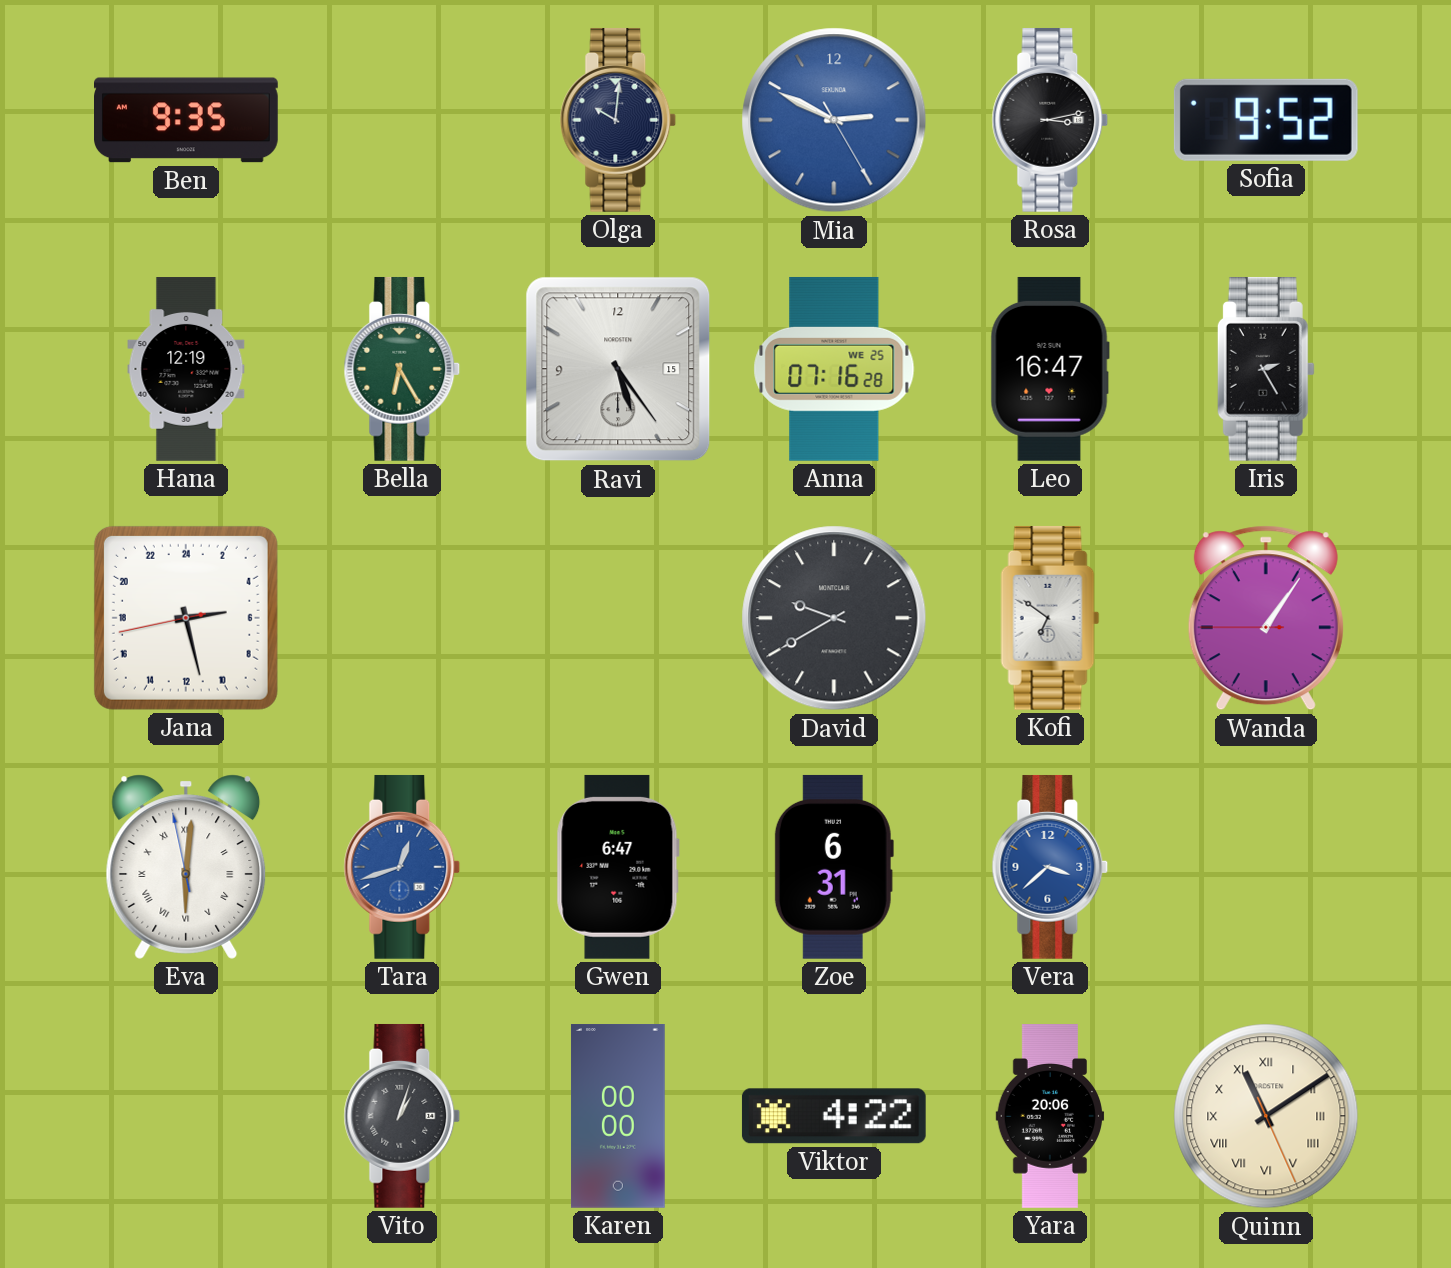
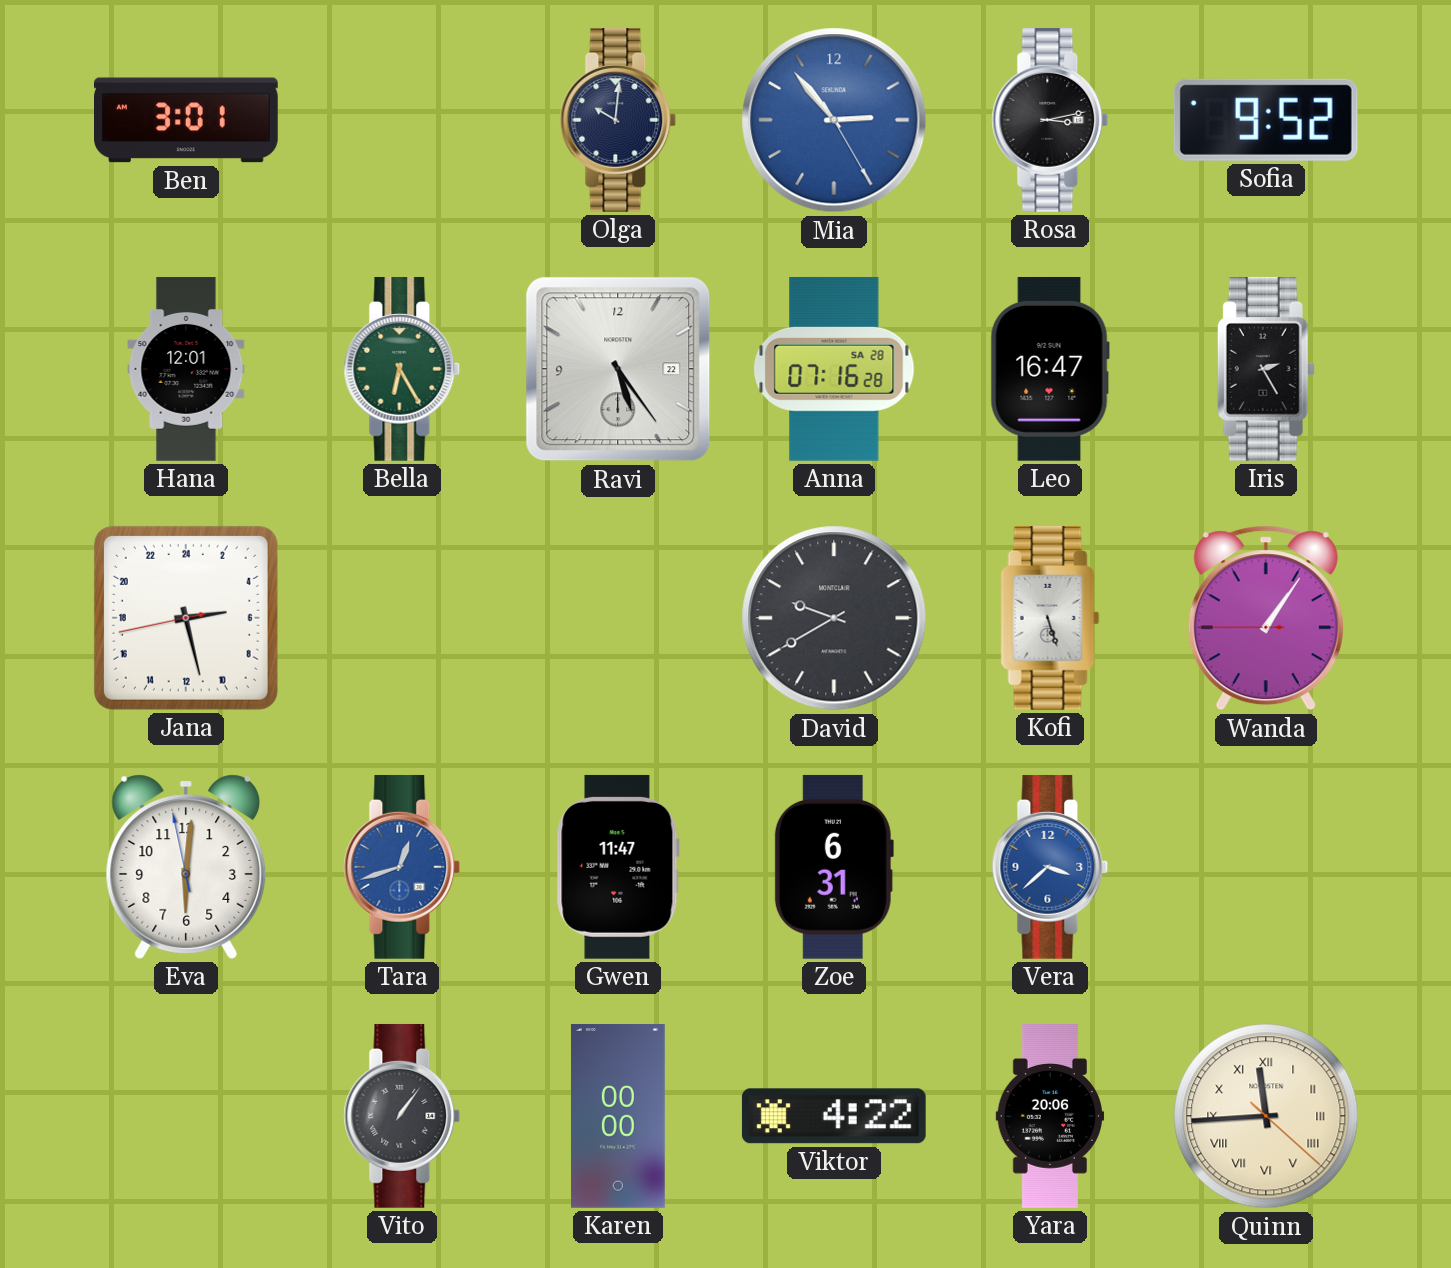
Ben: 9:35 -> 3:01
Mia: 2:49 -> 2:53
Hana: 12:19 -> 12:01
Ravi date: 15 -> 22
Anna date: WE 25 -> SA 28
Kofi: 6:51 -> 5:27
Eva numerals: Roman -> Arabic
Gwen: 6:47 -> 11:47
Vito: 1:03 -> 1:06
Quinn: 11:09 -> 11:44
